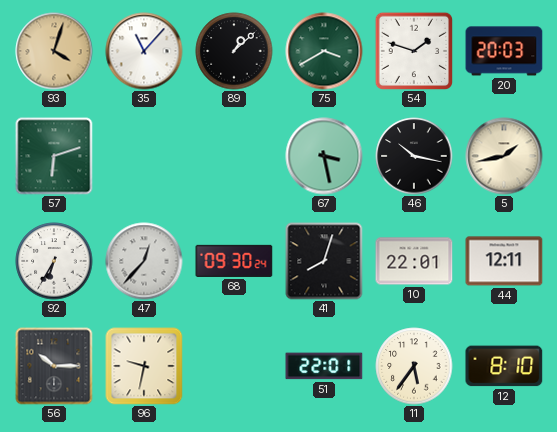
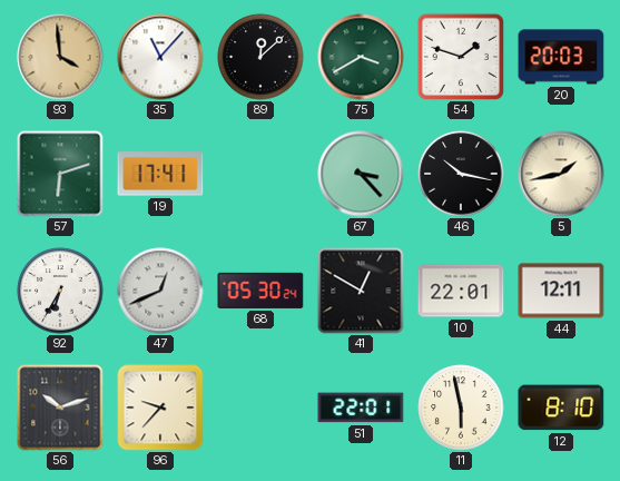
93: 4:03 -> 3:59
89: 1:08 -> 12:08
19: none -> 17:41
67: 3:28 -> 3:23
47: 12:37 -> 12:41
68: 09:30 -> 05:30
41: 8:03 -> 12:50
56: 10:15 -> 10:12
96: 9:32 -> 9:37
11: 5:36 -> 5:58
